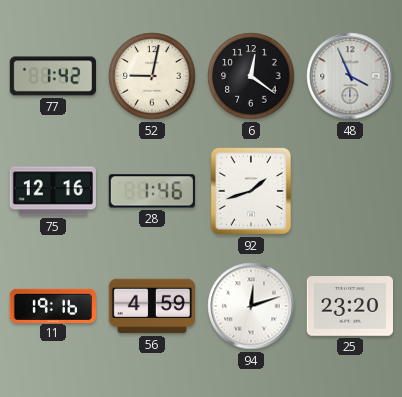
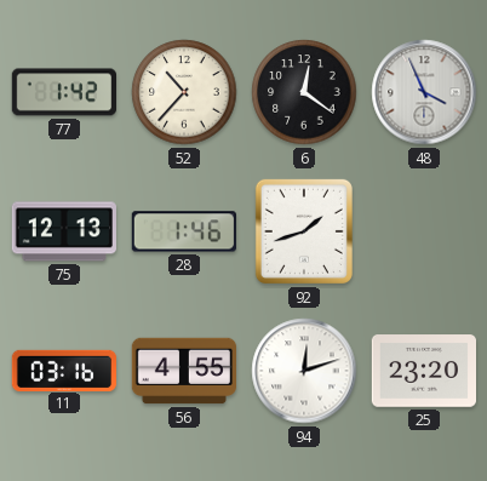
52: 9:02 -> 10:37
75: 12:16 -> 12:13
11: 19:16 -> 03:16
56: 4:59 -> 4:55
